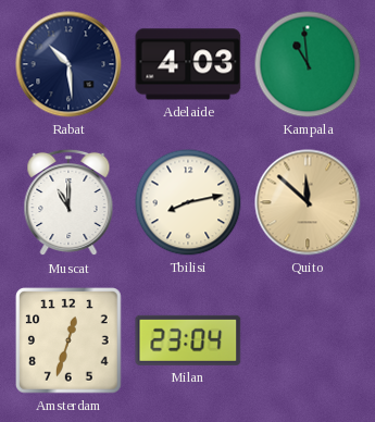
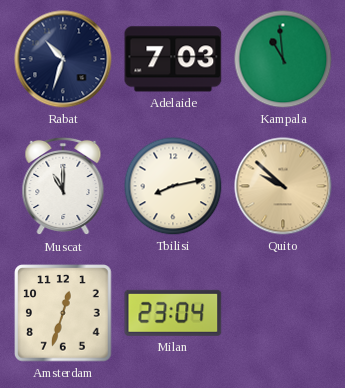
Rabat: 10:29 -> 10:33
Adelaide: 4:03 -> 7:03
Quito: 11:52 -> 9:52
